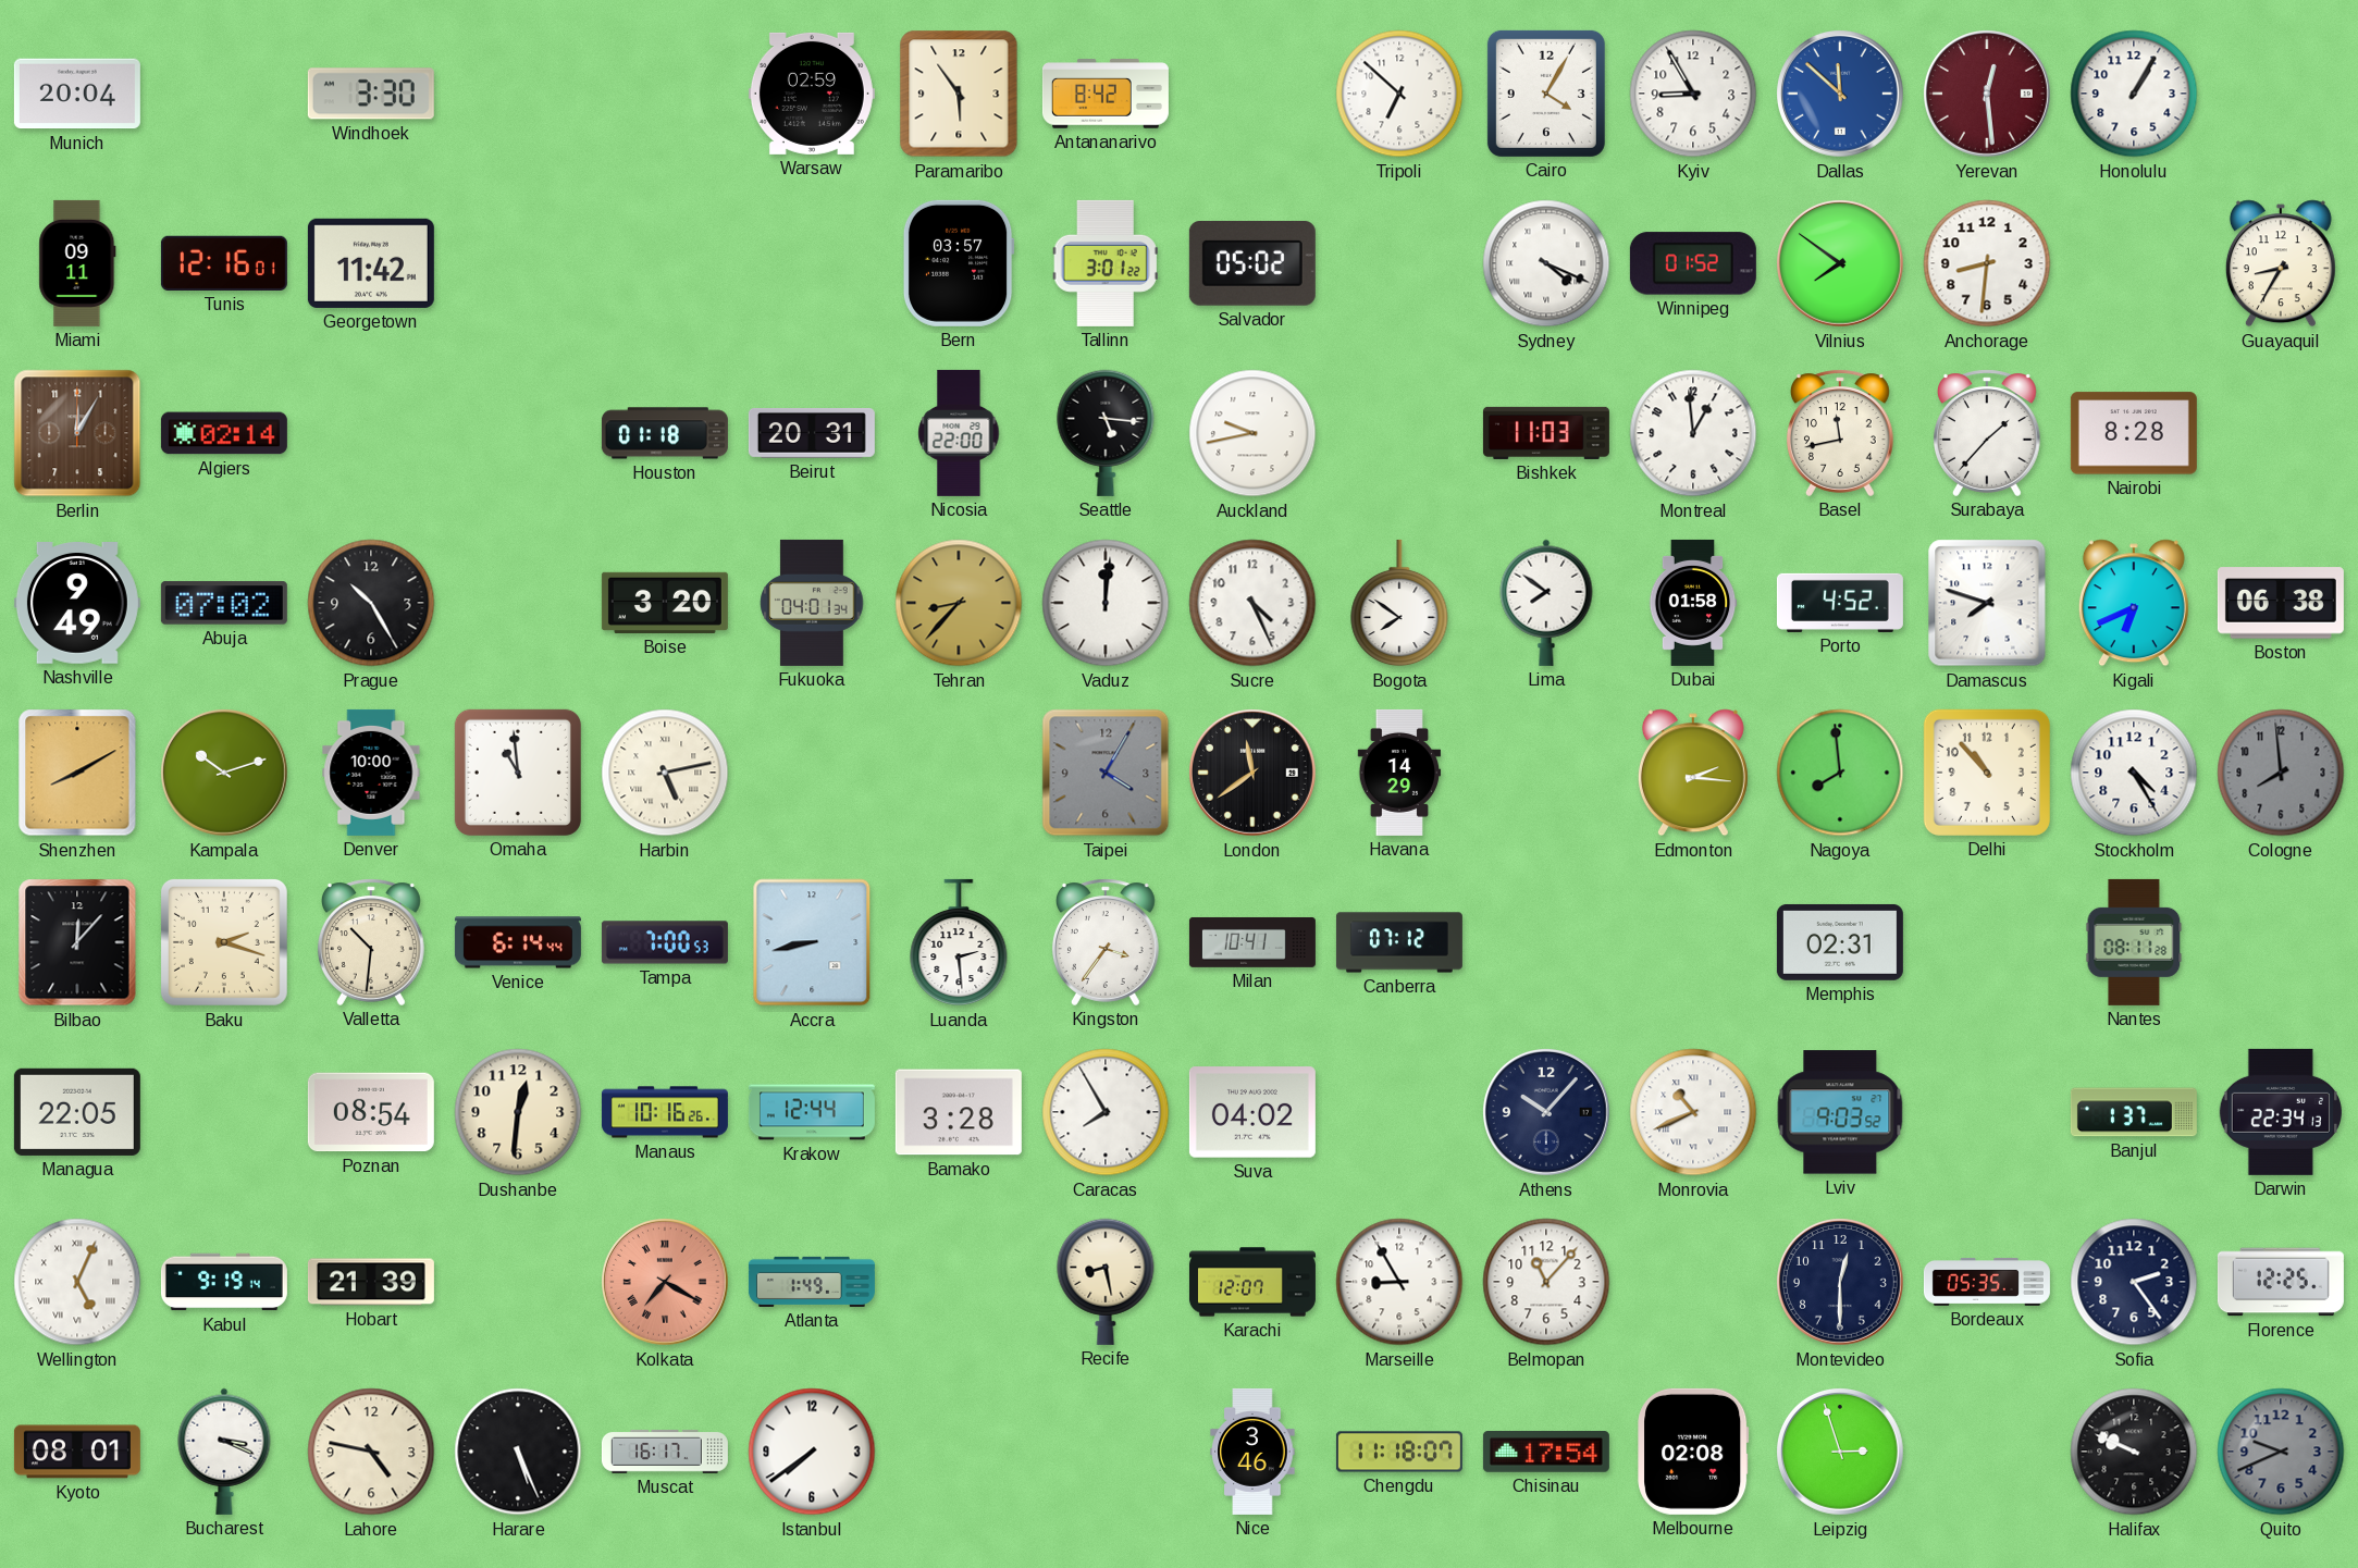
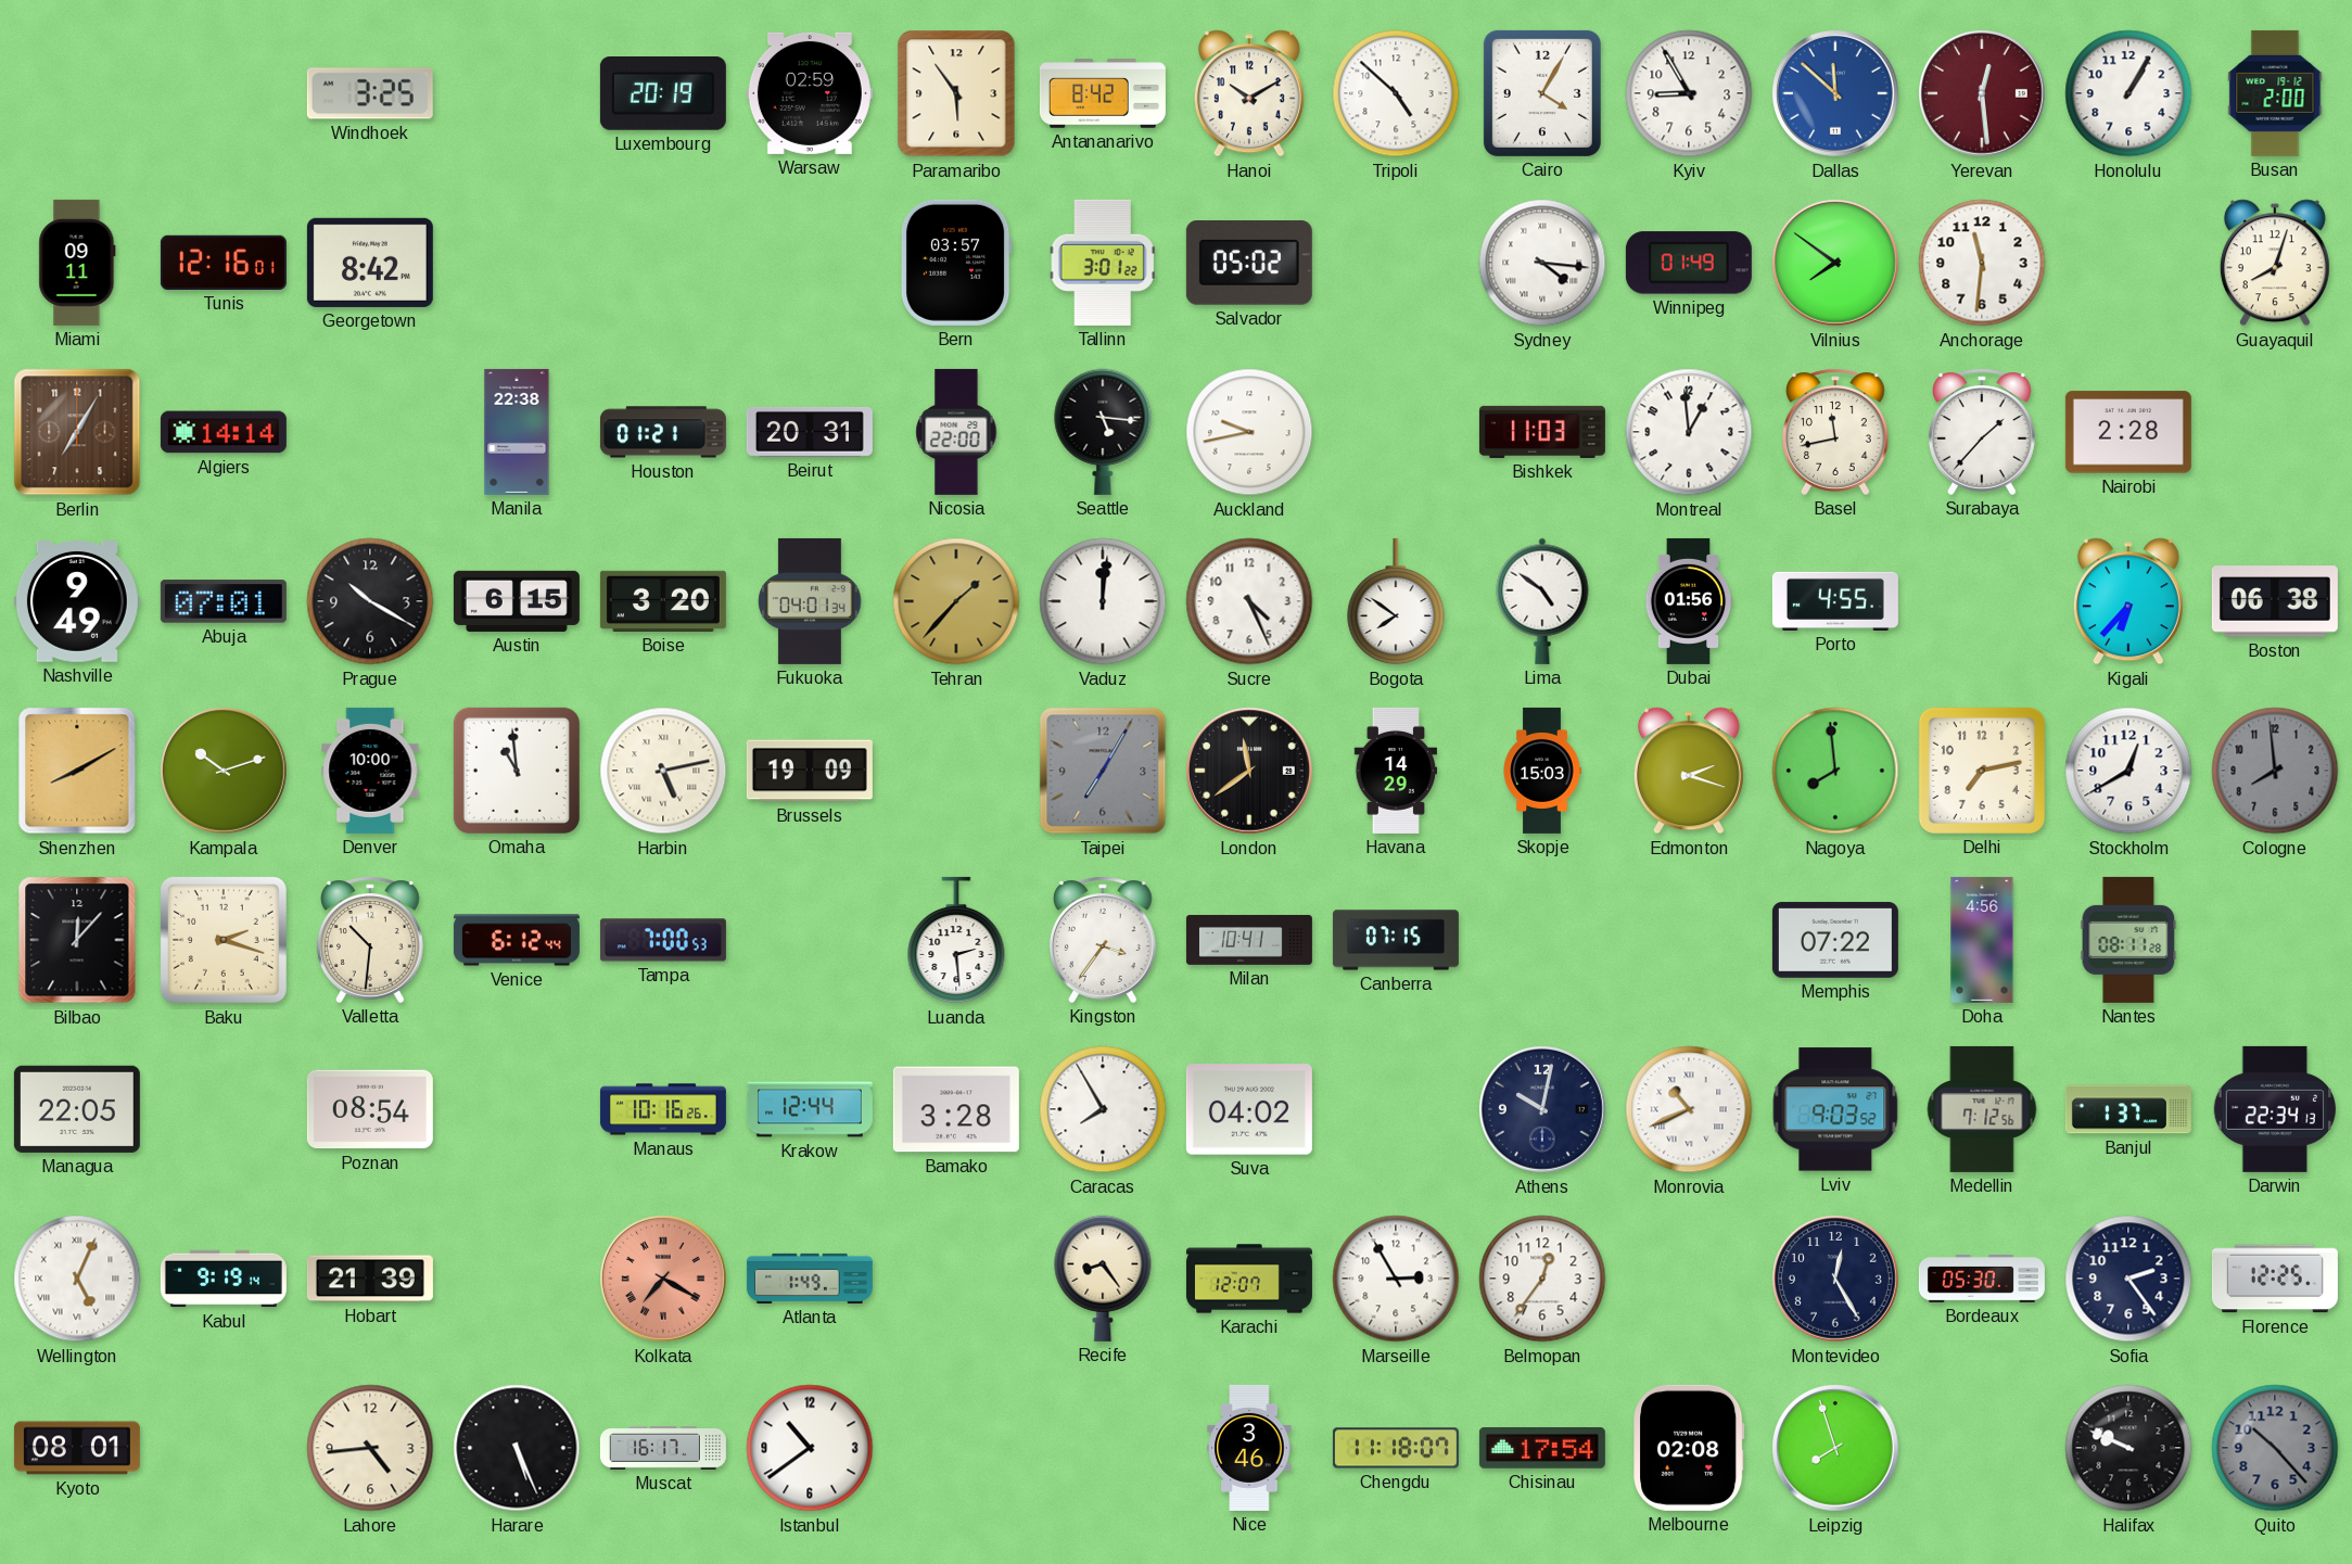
Munich: 20:04 -> none
Windhoek: 3:30 -> 3:25
Luxembourg: none -> 20:19
Hanoi: none -> 10:10
Tripoli: 6:52 -> 4:52
Busan: none -> 2:00
Georgetown: 11:42 -> 8:42
Sydney: 4:19 -> 4:16
Winnipeg: 01:52 -> 01:49
Anchorage: 8:31 -> 11:31
Guayaquil: 8:35 -> 8:03
Berlin: 12:05 -> 7:05
Algiers: 02:14 -> 14:14
Manila: none -> 22:38
Houston: 01:18 -> 01:21
Nairobi: 8:28 -> 2:28
Abuja: 07:02 -> 07:01
Prague: 10:25 -> 10:20
Austin: none -> 6:15
Tehran: 8:37 -> 1:37
Lima: 7:51 -> 4:51
Dubai: 01:58 -> 01:56
Porto: 4:52 -> 4:55
Damascus: 7:48 -> none
Kigali: 6:41 -> 6:37
Brussels: none -> 19:09
Taipei: 4:05 -> 7:05
Skopje: none -> 15:03
Edmonton: 2:16 -> 2:18
Delhi: 10:53 -> 7:13
Stockholm: 4:25 -> 12:40
Venice: 6:14 -> 6:12
Accra: 8:43 -> none
Canberra: 07:12 -> 07:15
Memphis: 02:31 -> 07:22
Doha: none -> 4:56
Dushanbe: 12:31 -> none
Athens: 10:07 -> 10:02
Medellin: none -> 7:12
Recife: 8:28 -> 8:24
Marseille: 8:55 -> 2:55
Belmopan: 11:07 -> 12:36
Montevideo: 12:30 -> 12:25
Bordeaux: 05:35 -> 05:30
Bucharest: 3:19 -> none
Lahore: 4:47 -> 4:44
Istanbul: 7:39 -> 10:39
Leipzig: 2:57 -> 7:57
Quito: 9:41 -> 10:23
